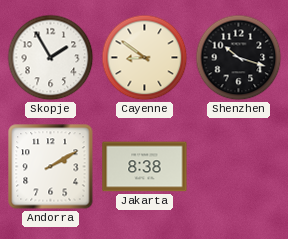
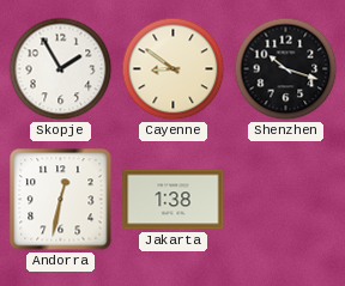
Andorra: 2:10 -> 12:32
Jakarta: 8:38 -> 1:38
